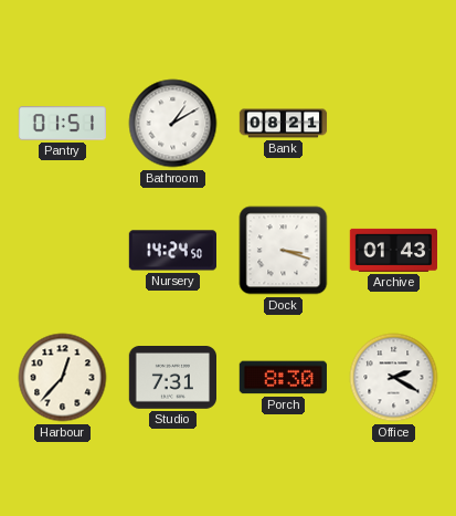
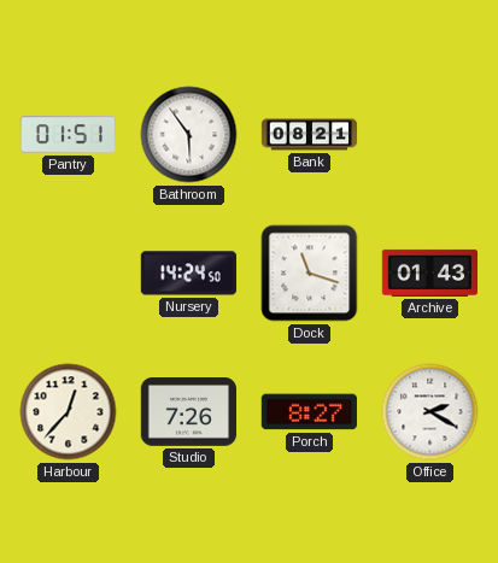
Bathroom: 1:10 -> 5:54
Dock: 3:18 -> 11:18
Studio: 7:31 -> 7:26
Porch: 8:30 -> 8:27
